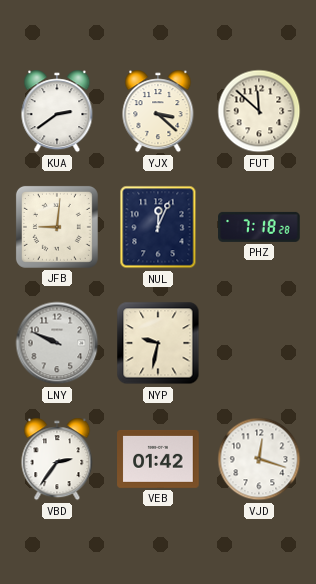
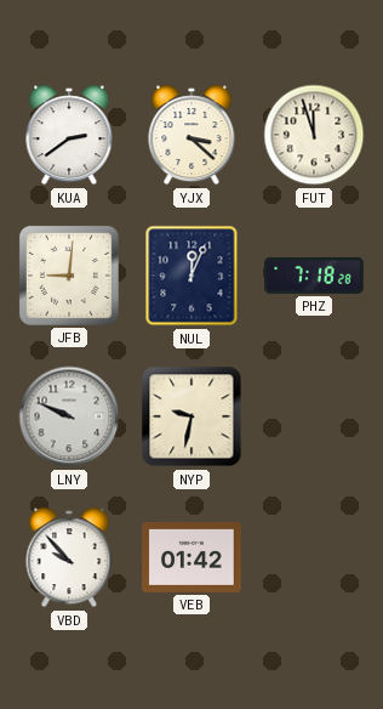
FUT: 11:52 -> 11:57
VBD: 2:36 -> 9:53
VJD: 12:18 -> none
